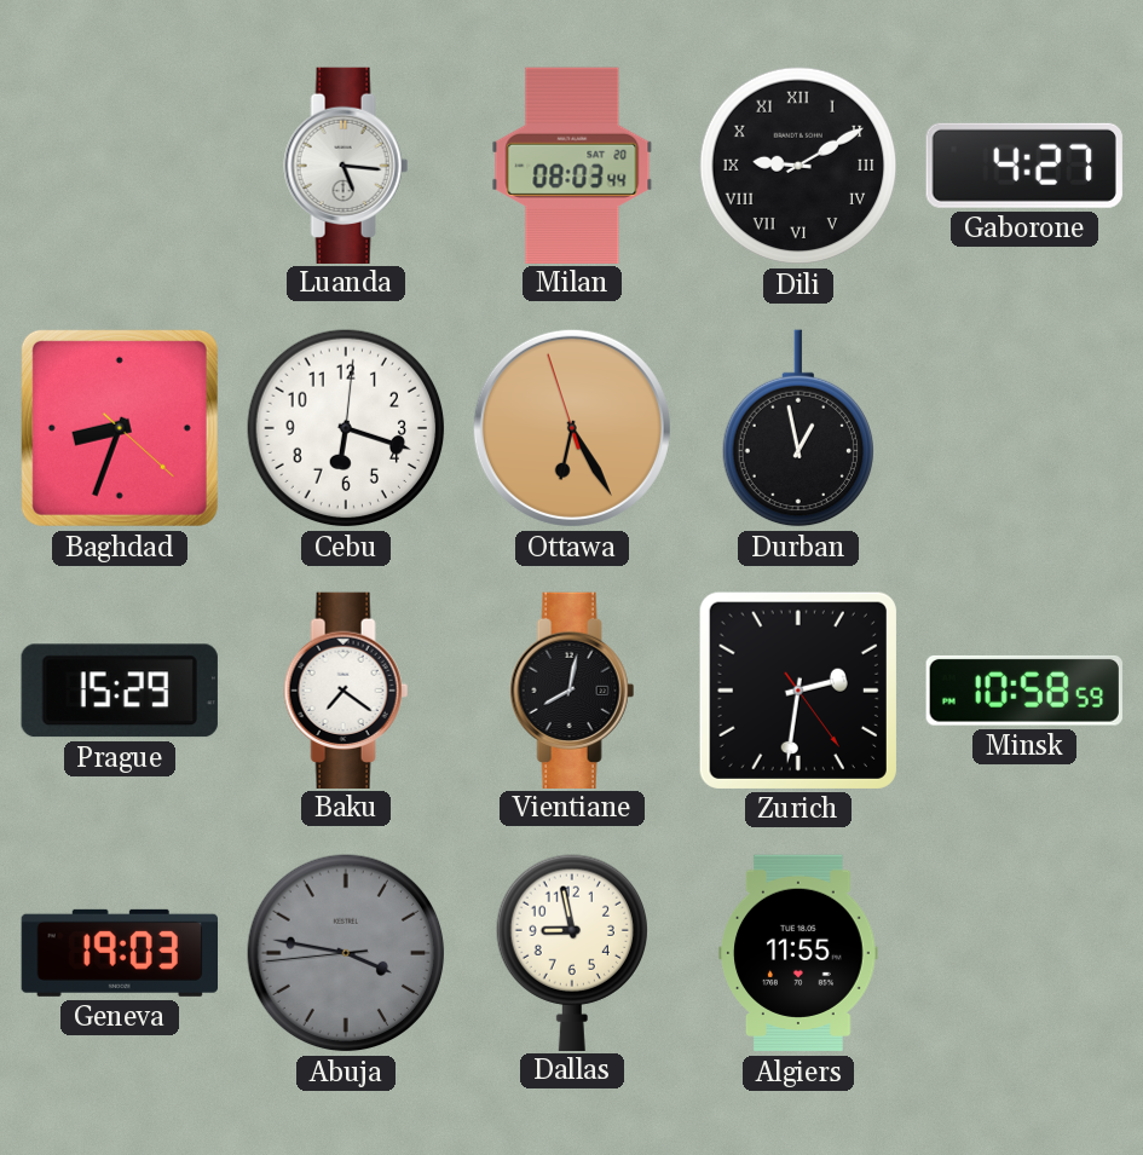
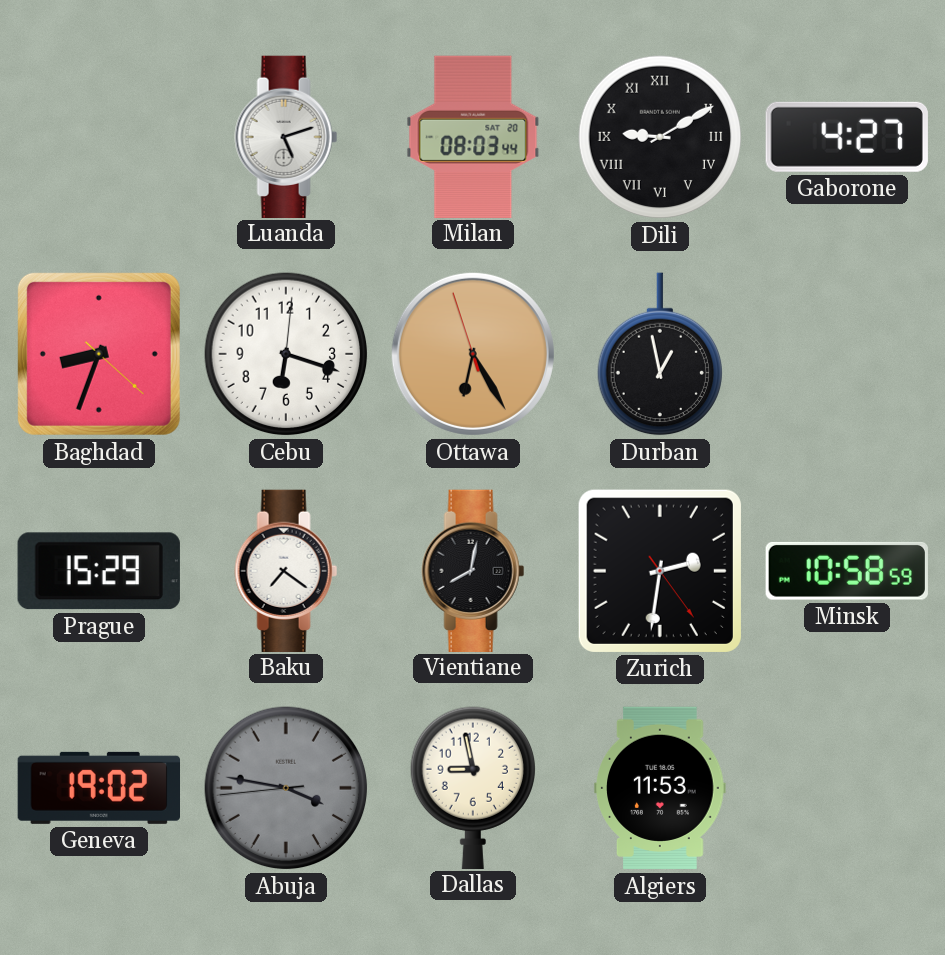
Luanda: 5:16 -> 5:12
Geneva: 19:03 -> 19:02
Algiers: 11:55 -> 11:53
